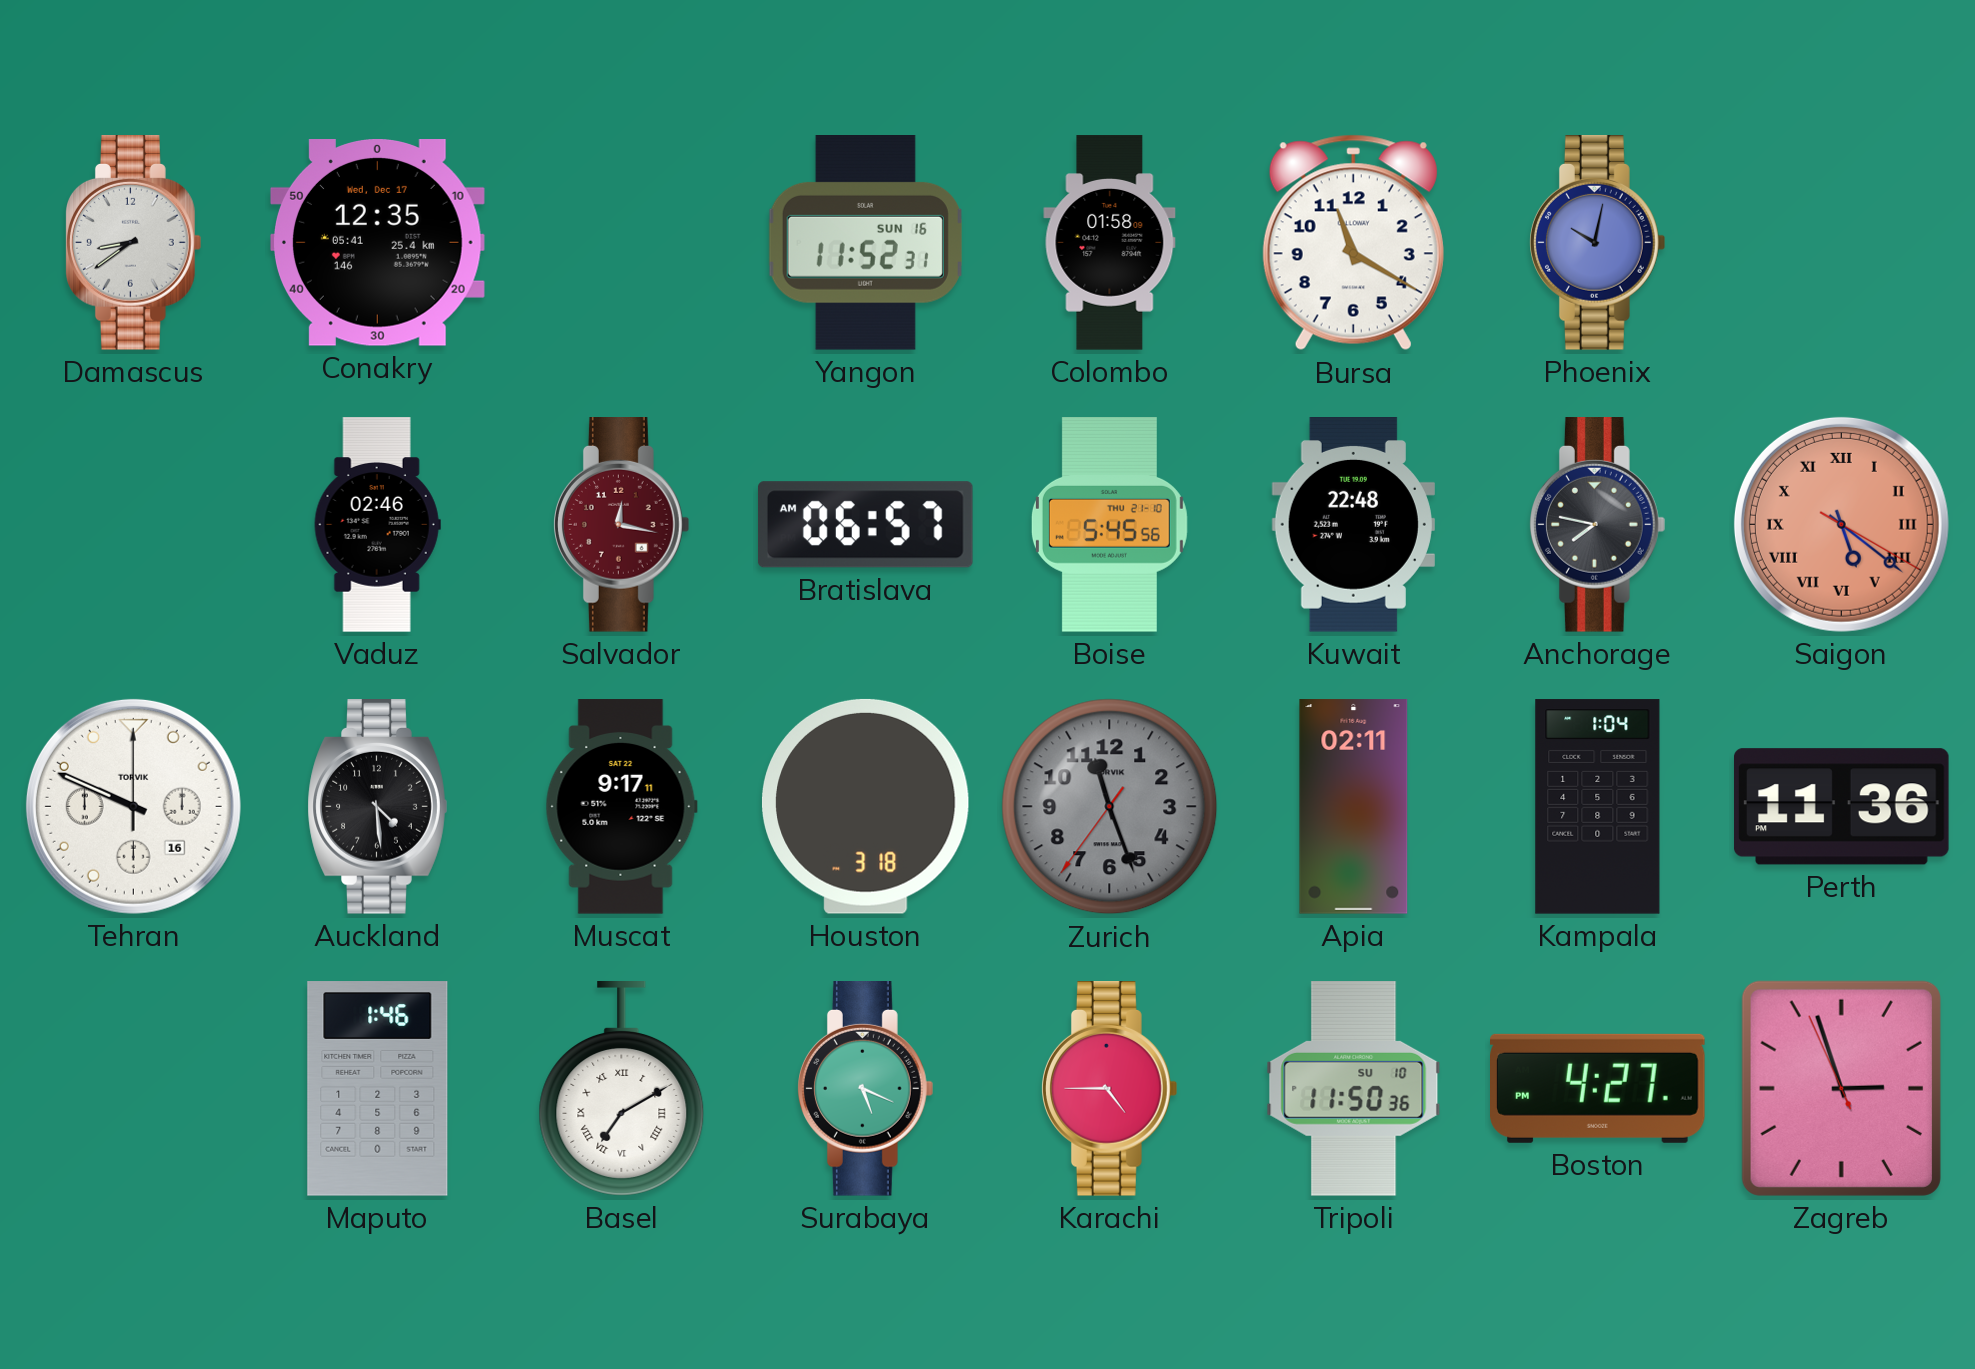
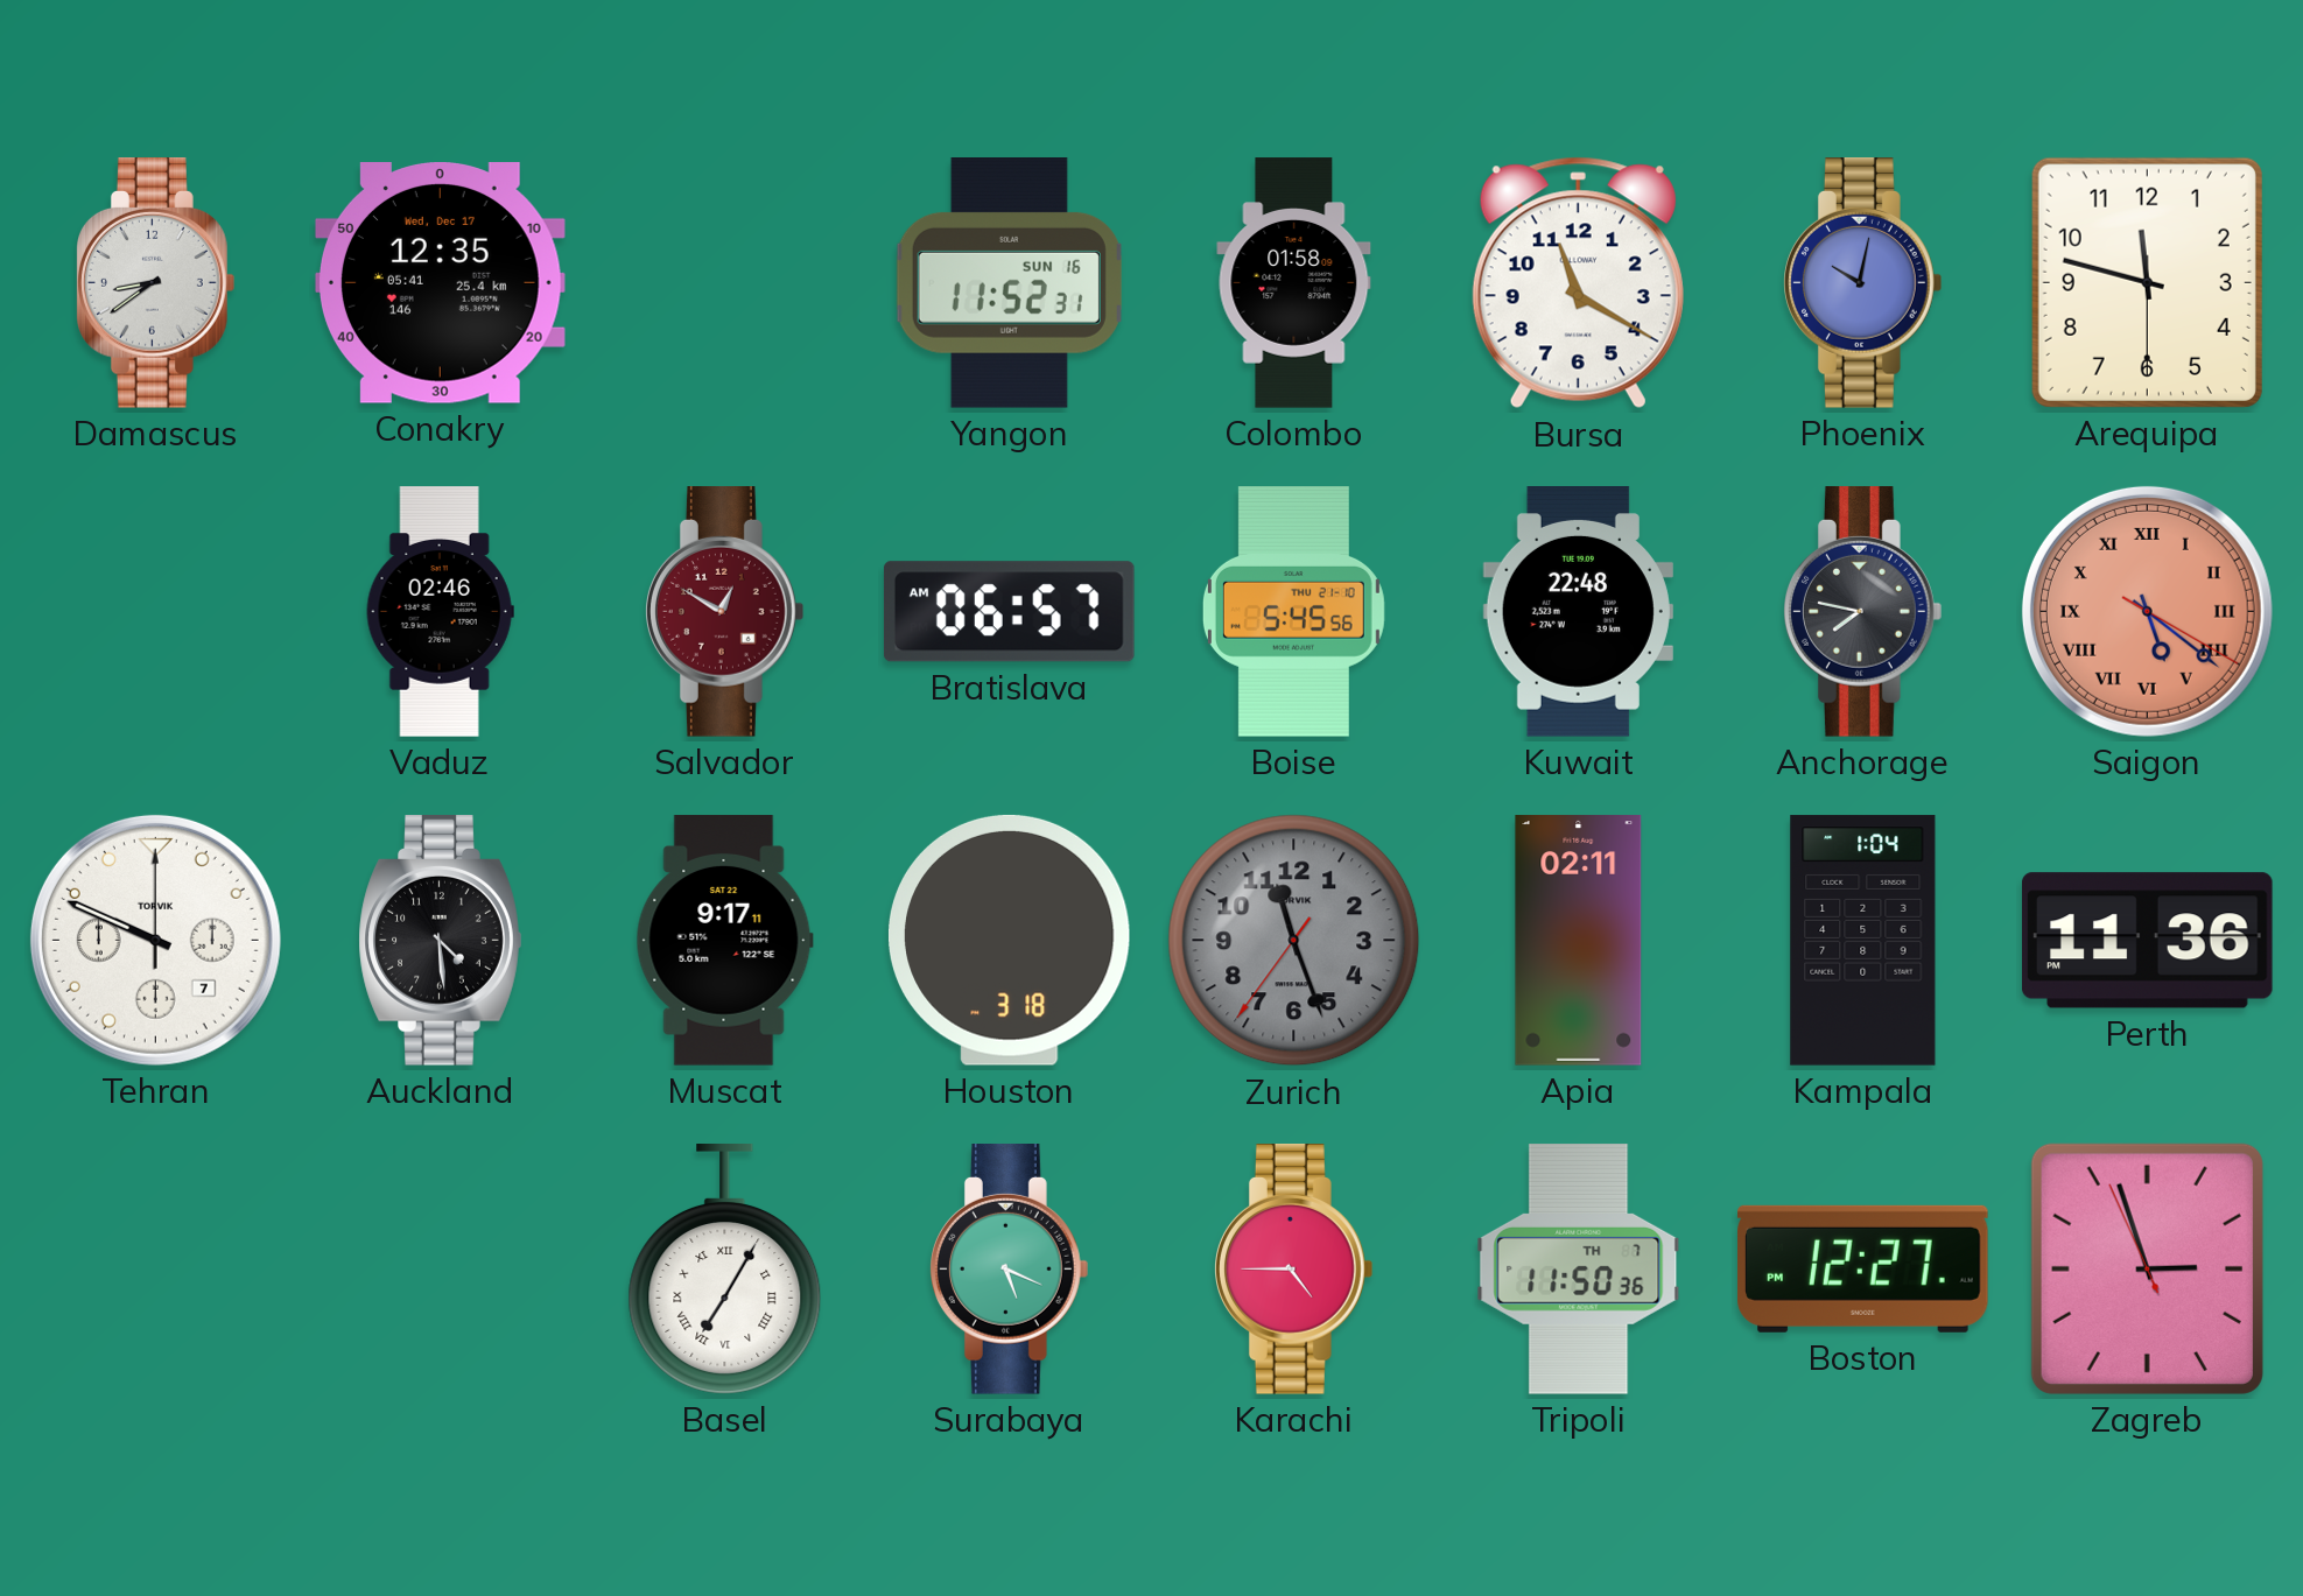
Arequipa: none -> 11:47
Salvador: 12:17 -> 12:50
Tehran date: 16 -> 7
Maputo: 1:46 -> none
Basel: 7:10 -> 7:05
Tripoli date: SU 10 -> TH 7
Boston: 4:27 -> 12:27
